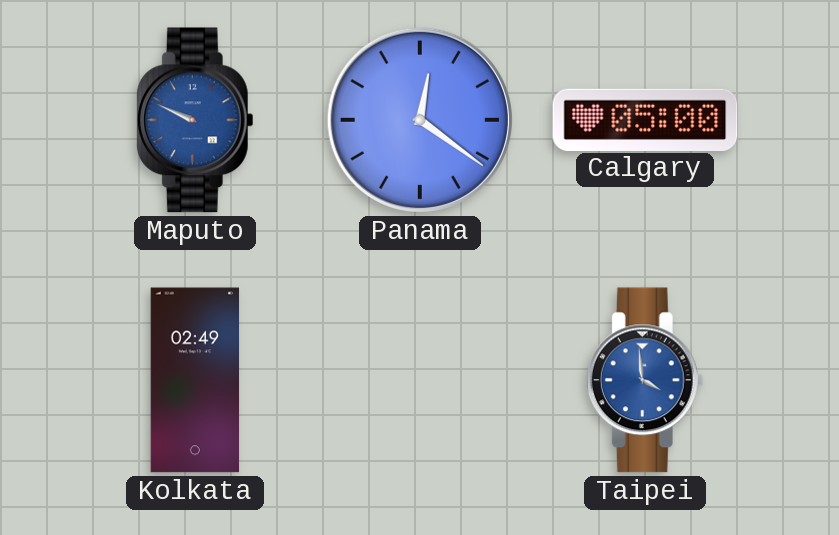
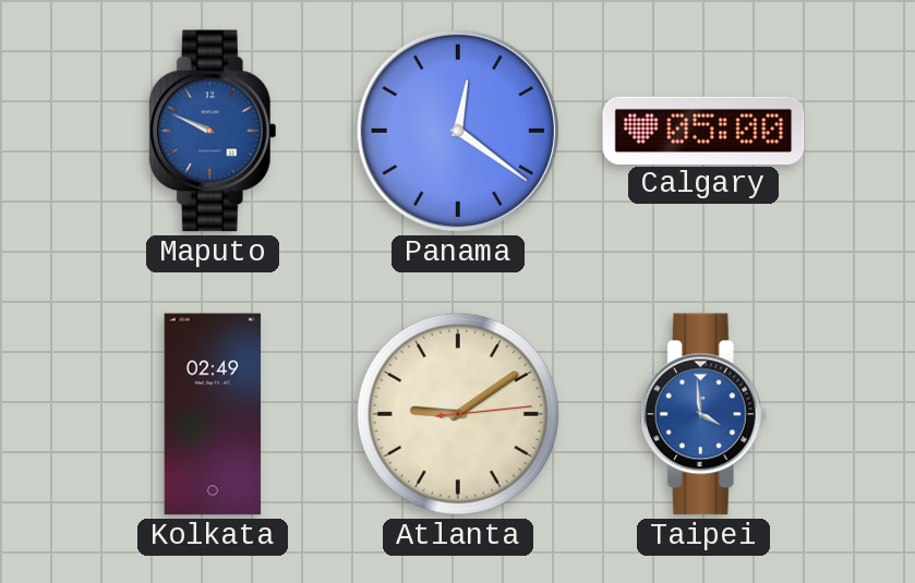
Atlanta: none -> 9:09
